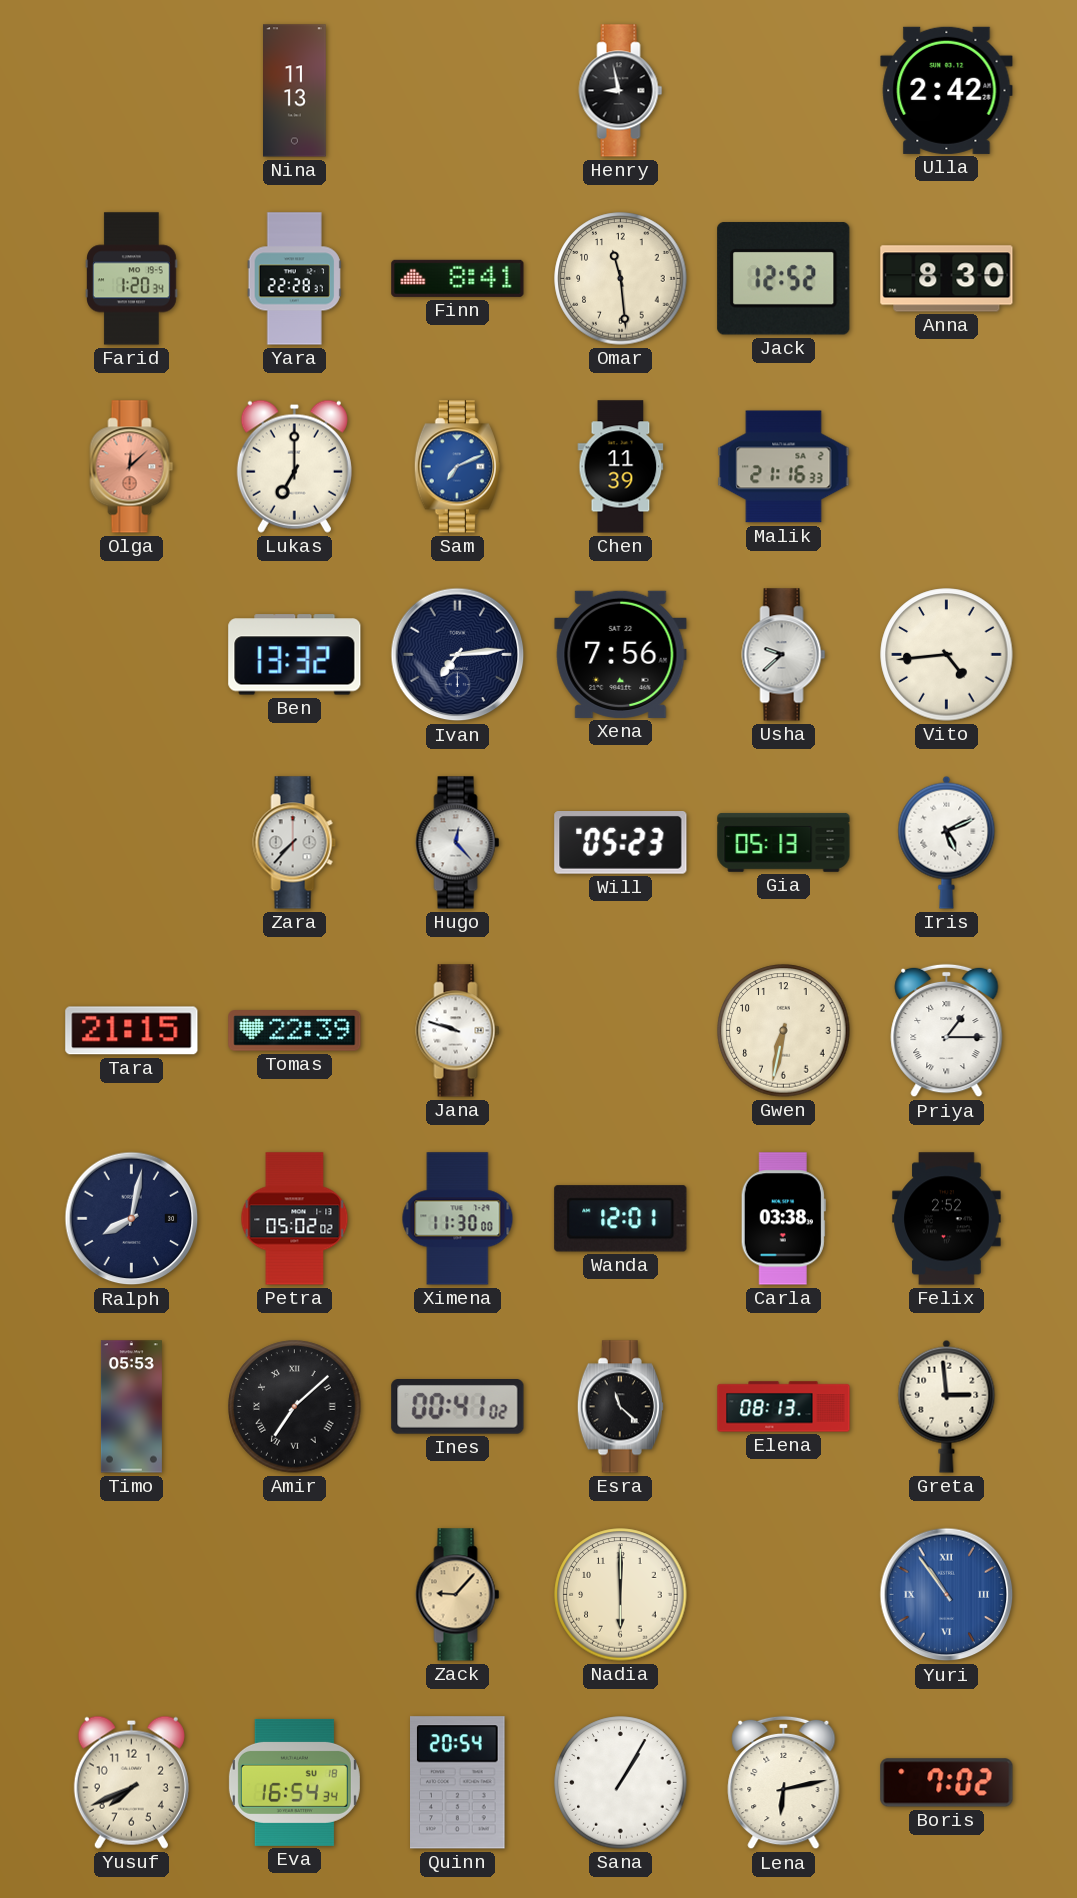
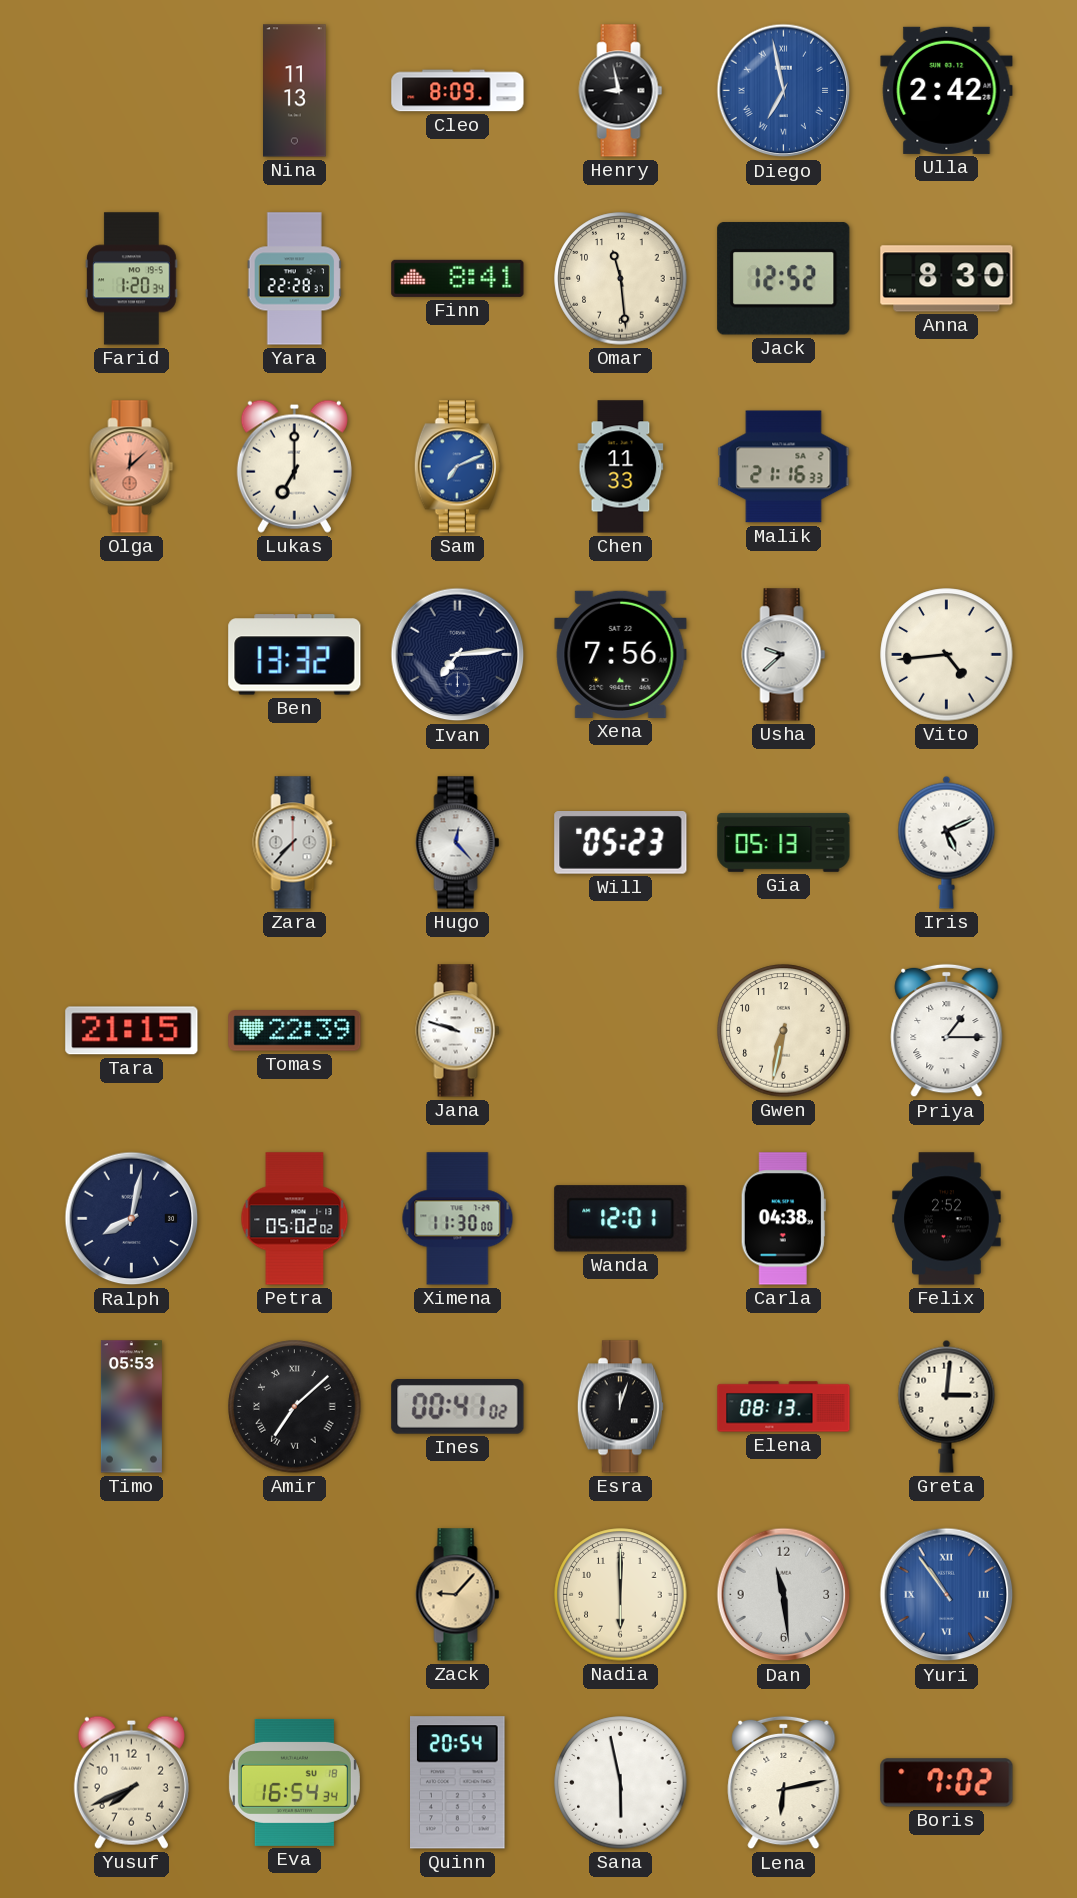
Cleo: none -> 8:09
Diego: none -> 6:58
Chen: 11:39 -> 11:33
Carla: 03:38 -> 04:38
Esra: 11:22 -> 12:03
Greta: 2:59 -> 3:01
Dan: none -> 11:29
Sana: 1:05 -> 5:58
